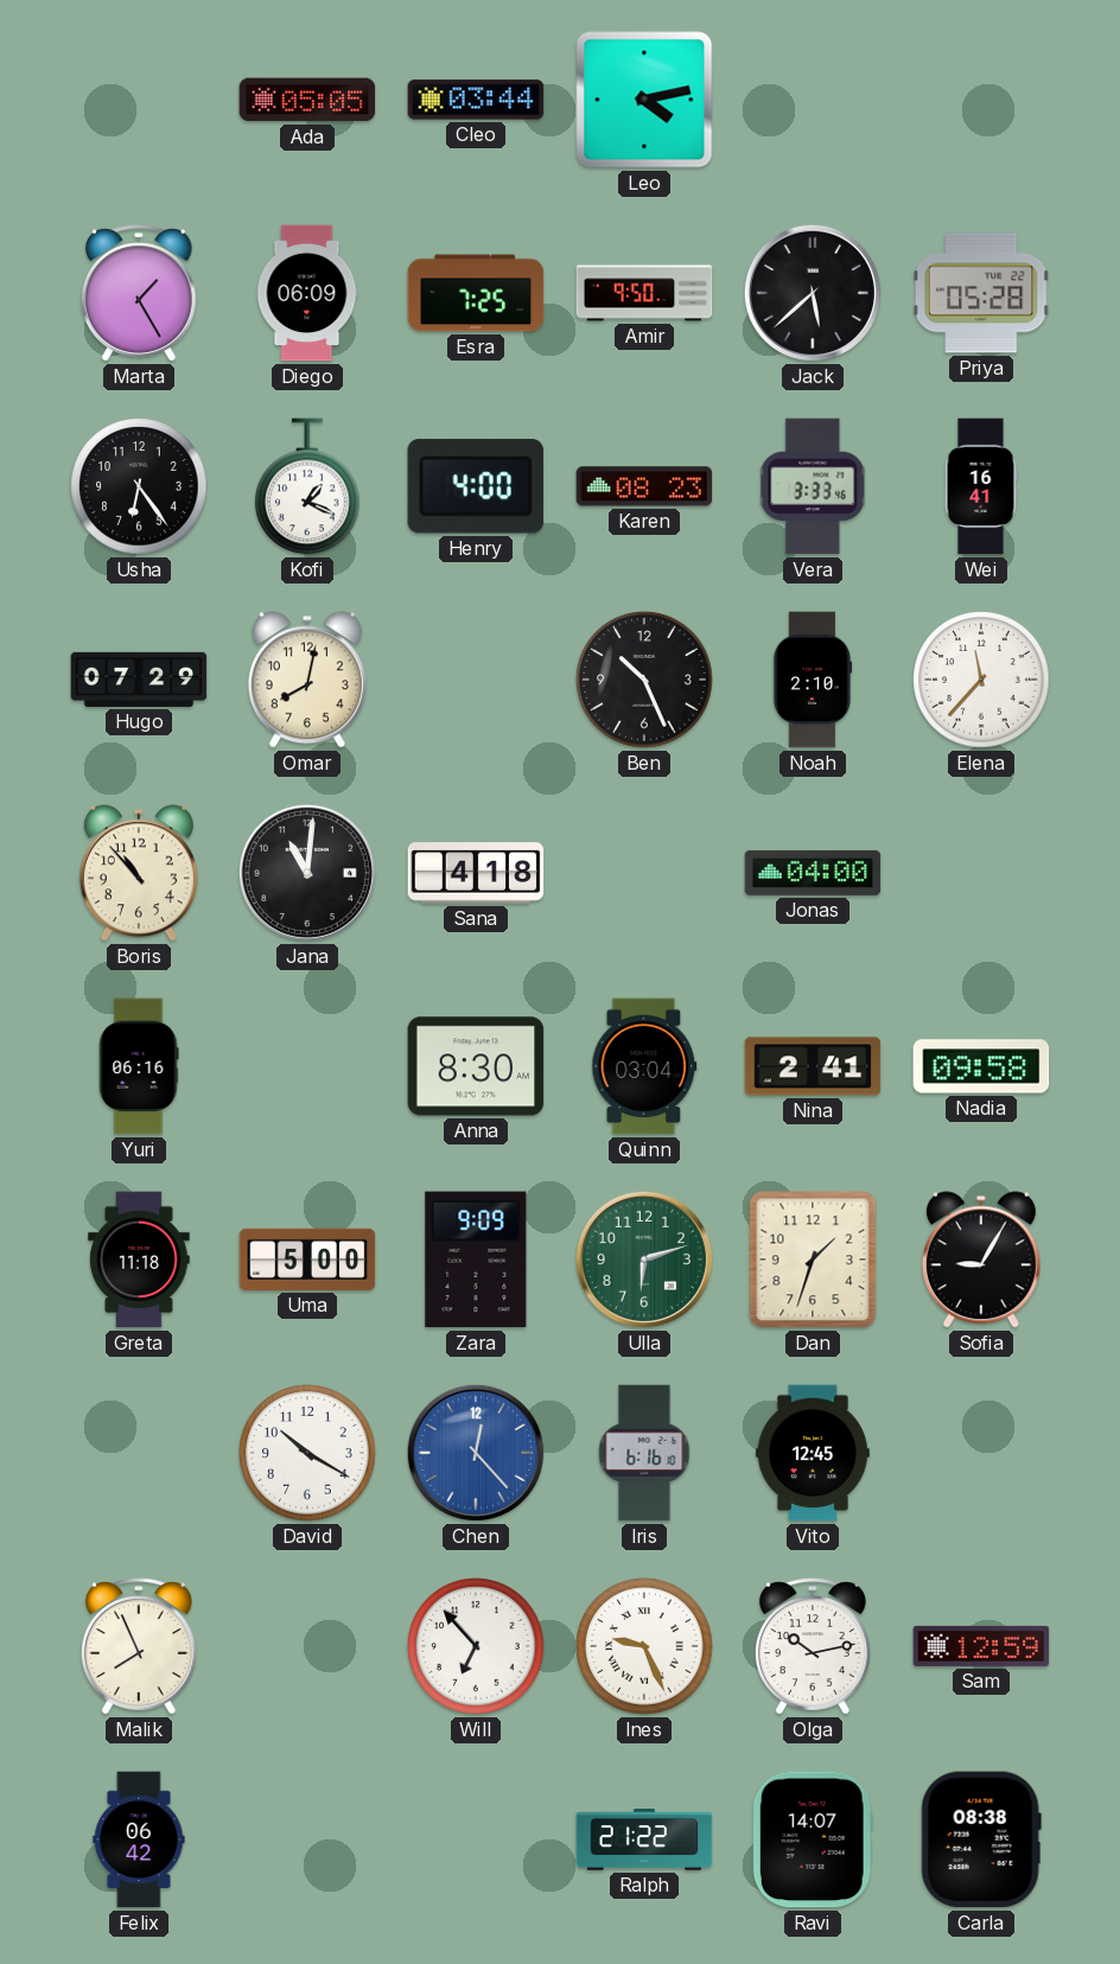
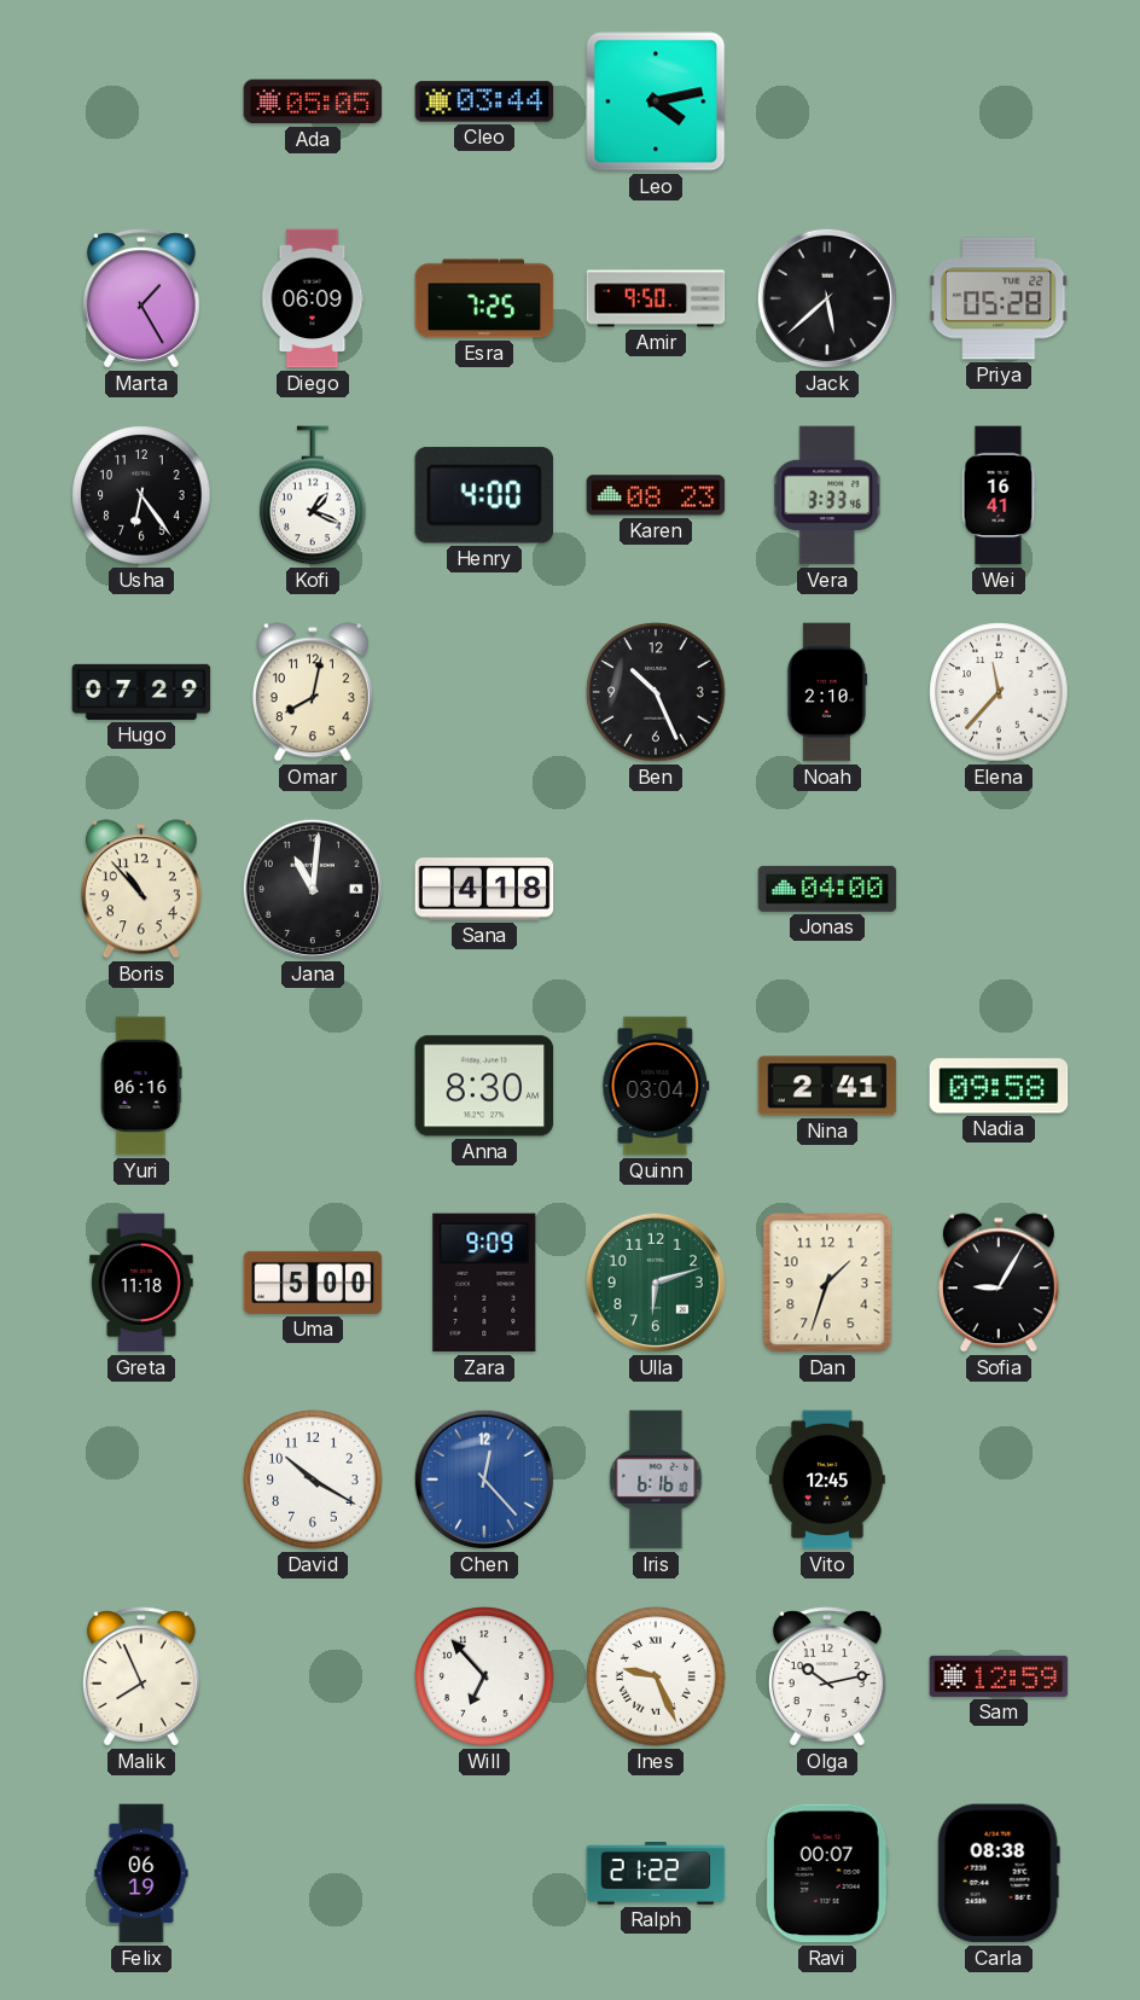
Felix: 06:42 -> 06:19
Ravi: 14:07 -> 00:07
